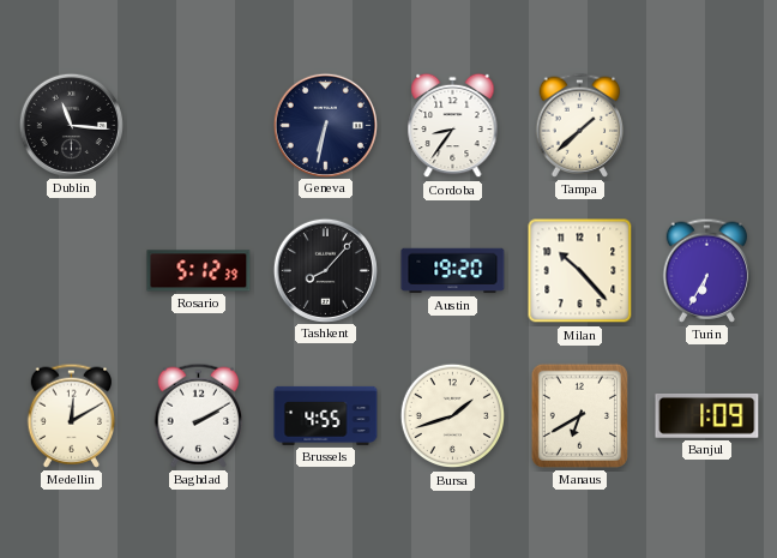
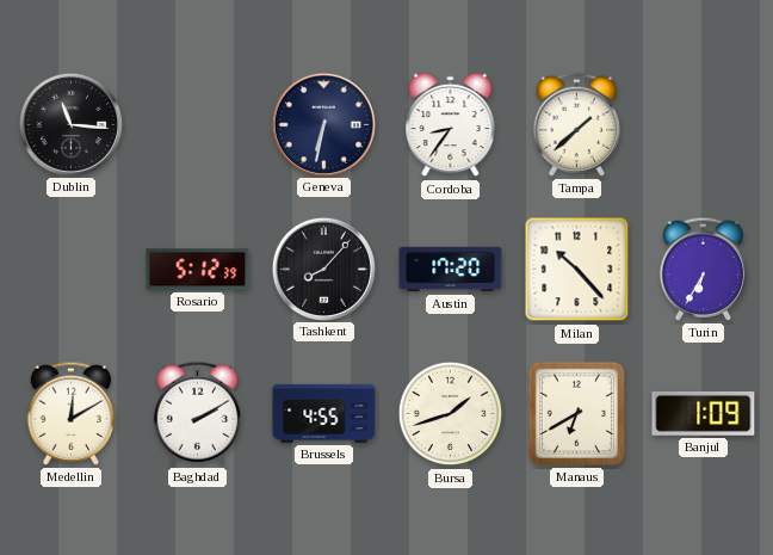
Austin: 19:20 -> 17:20
